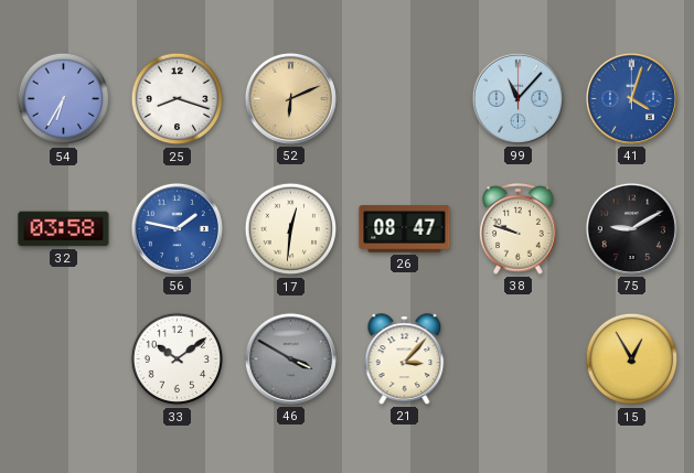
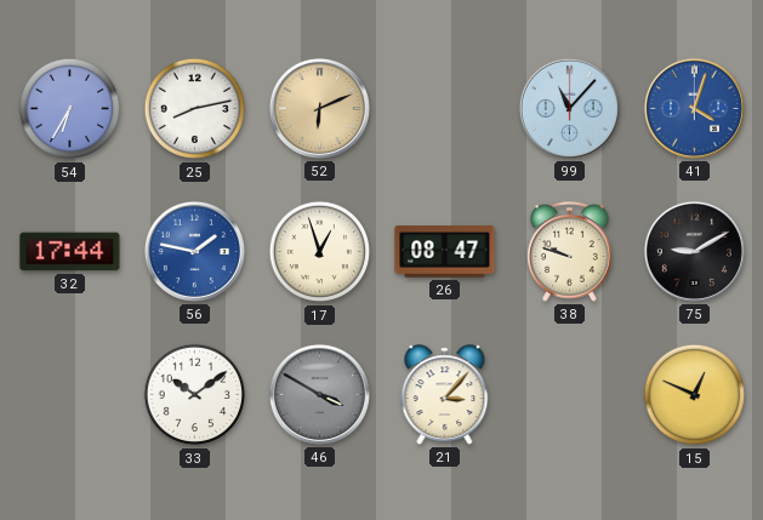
25: 8:18 -> 8:13
32: 03:58 -> 17:44
17: 12:31 -> 12:57
15: 12:55 -> 12:49
